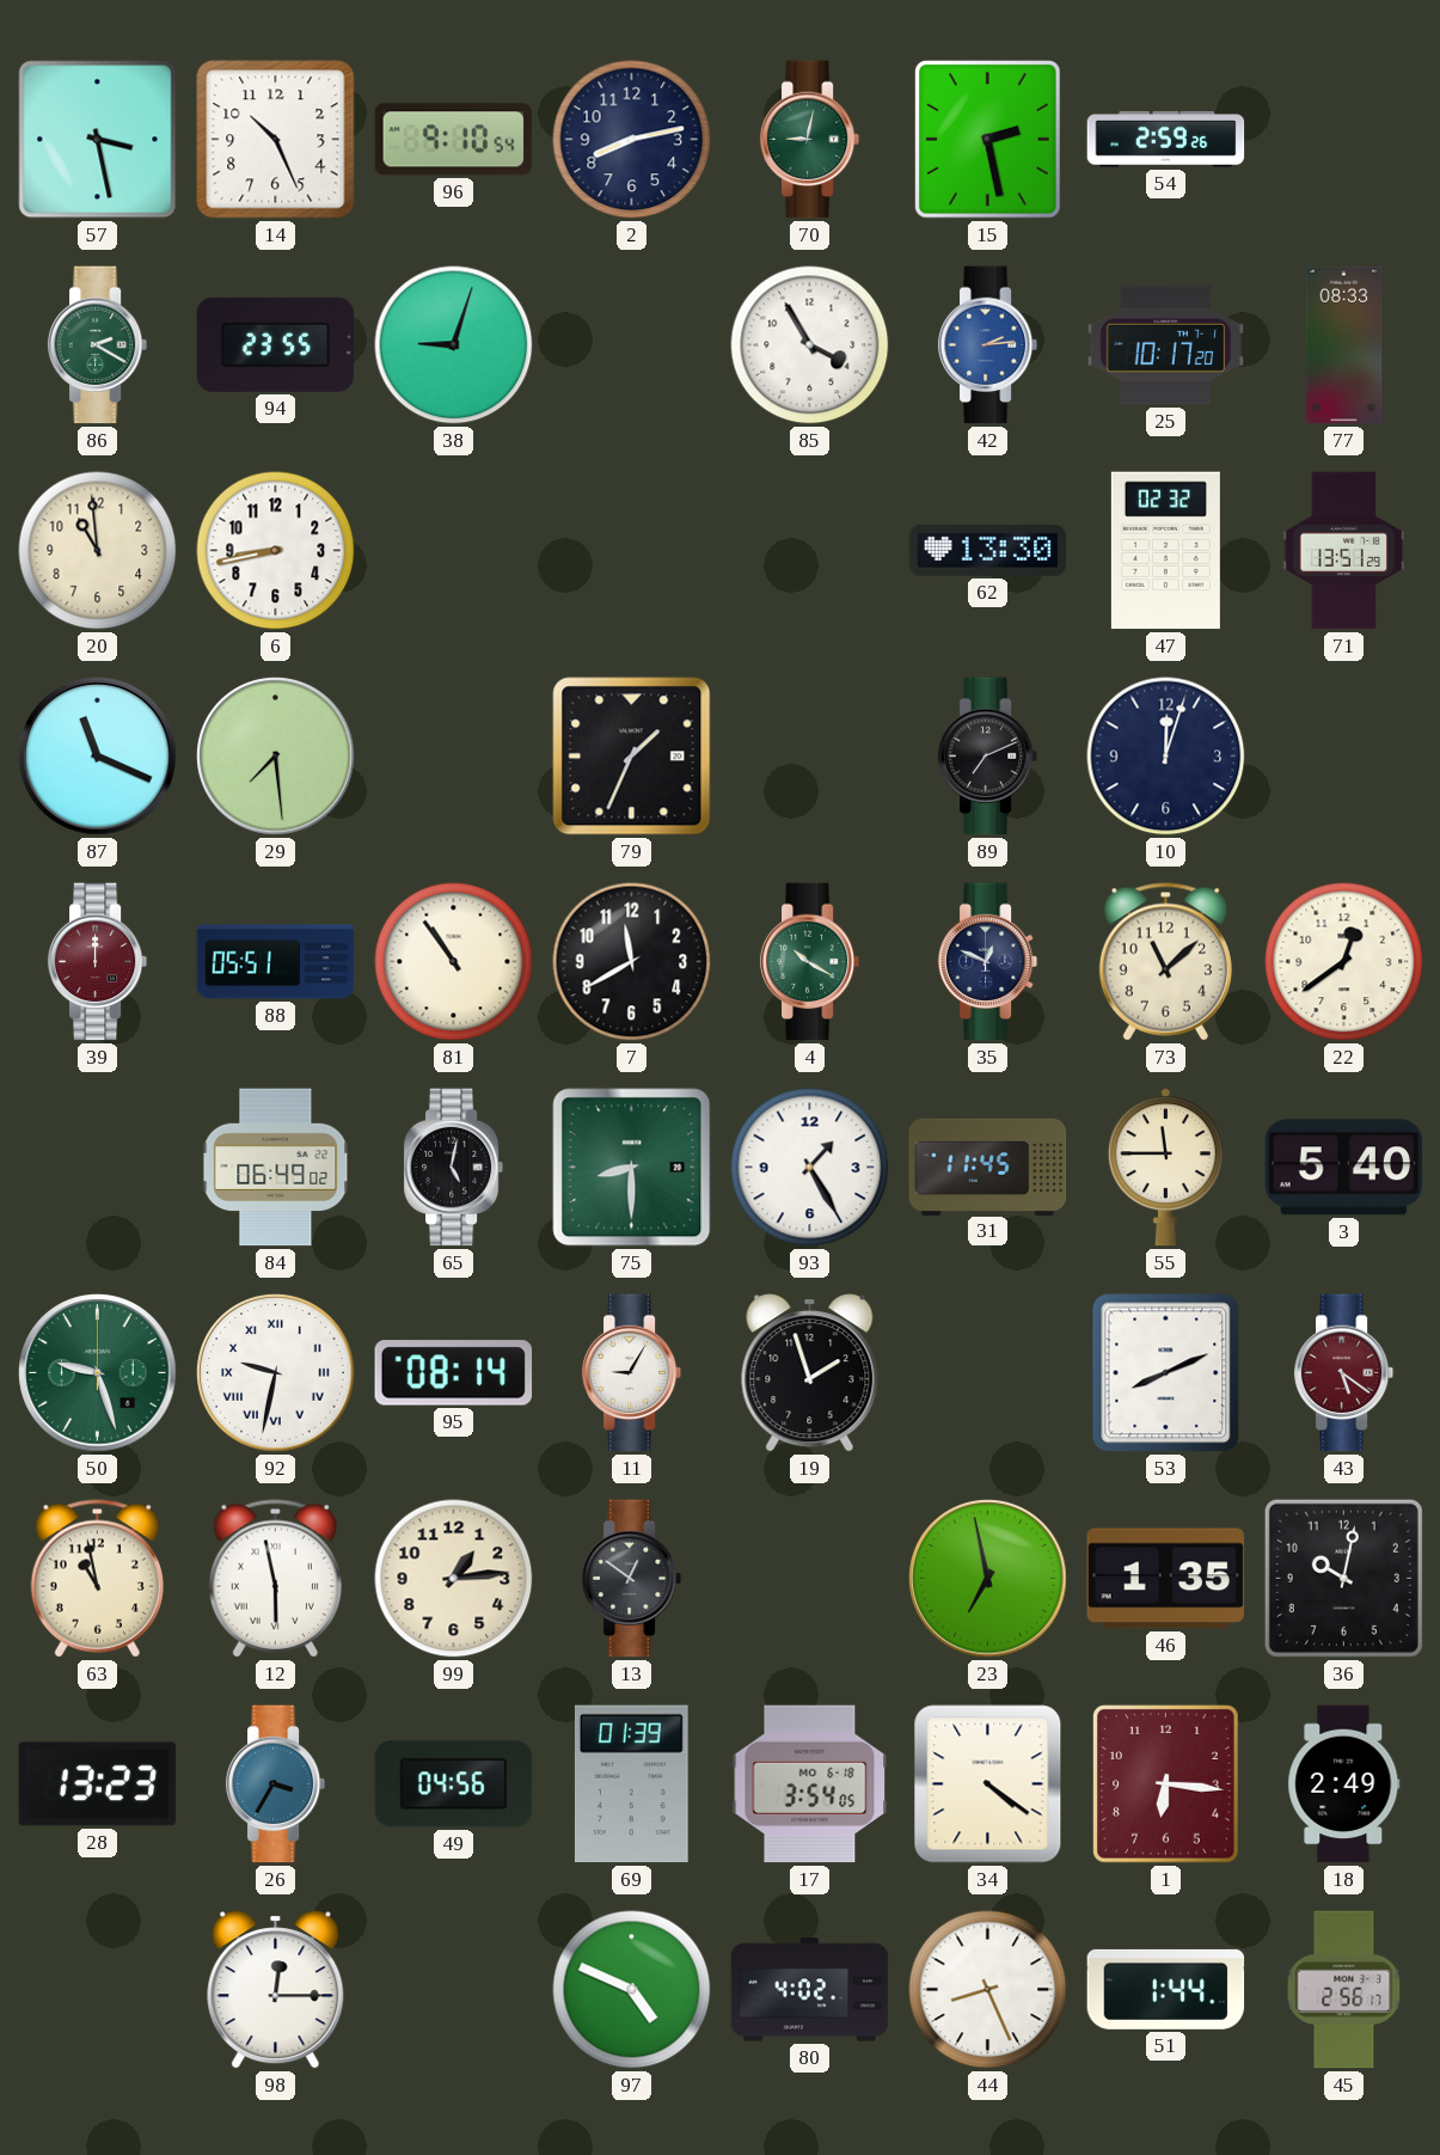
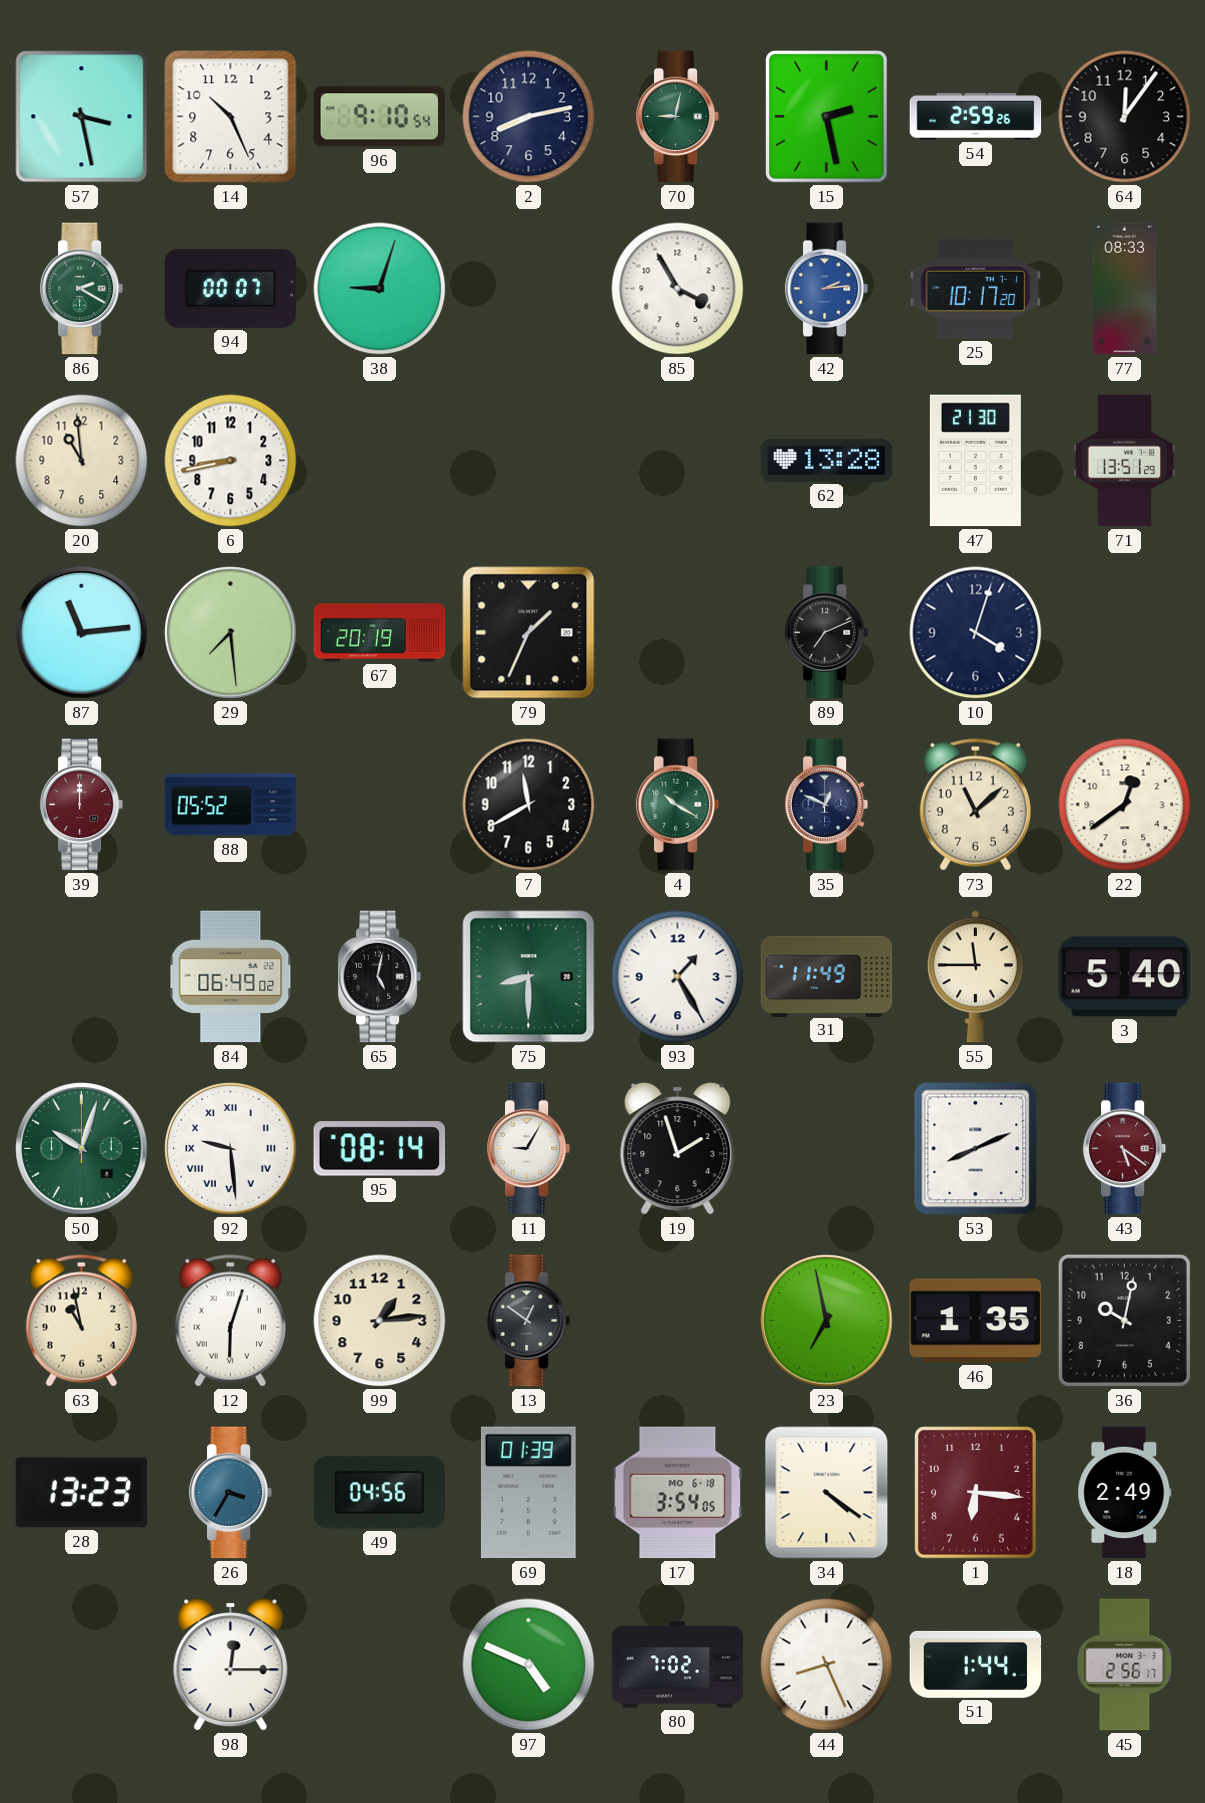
64: none -> 12:06
94: 23:55 -> 00:07
62: 13:30 -> 13:28
47: 02:32 -> 21:30
87: 11:19 -> 11:14
67: none -> 20:19
10: 12:03 -> 4:03
88: 05:51 -> 05:52
81: 10:54 -> none
31: 11:45 -> 11:49
50: 9:27 -> 10:03
92: 9:32 -> 9:29
12: 5:58 -> 6:03
80: 4:02 -> 7:02
